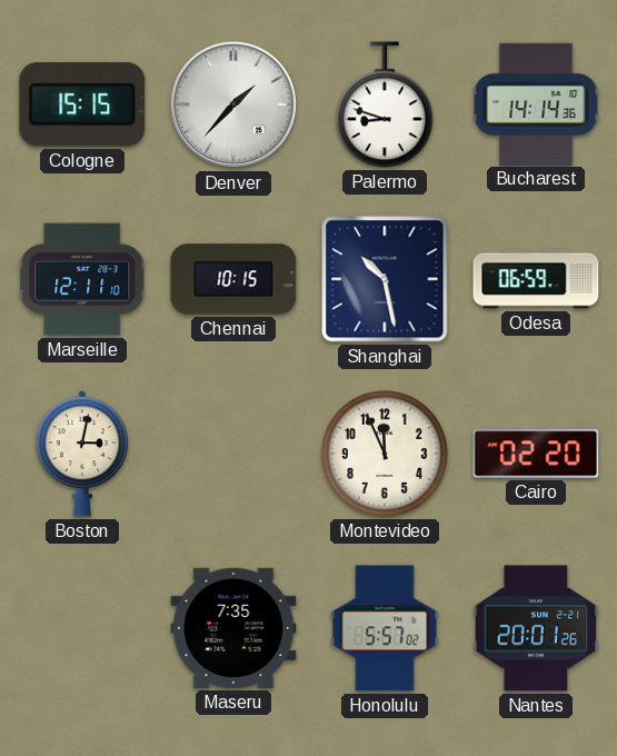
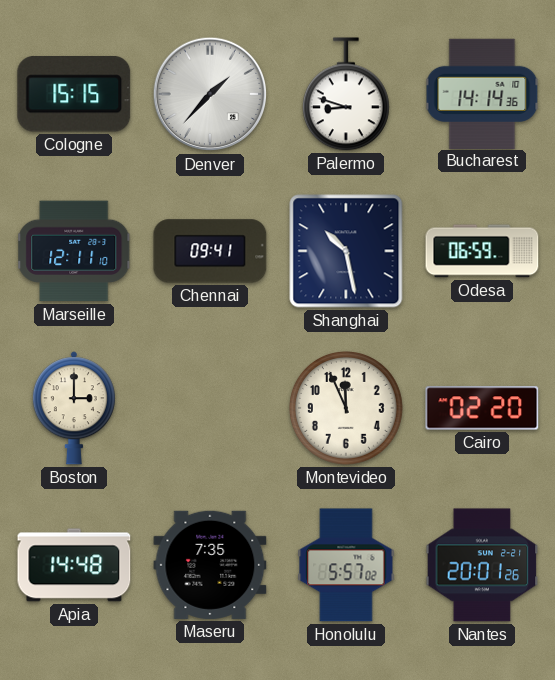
Chennai: 10:15 -> 09:41
Boston: 3:02 -> 3:00
Apia: none -> 14:48
